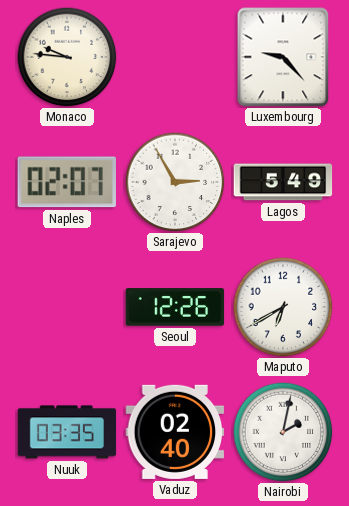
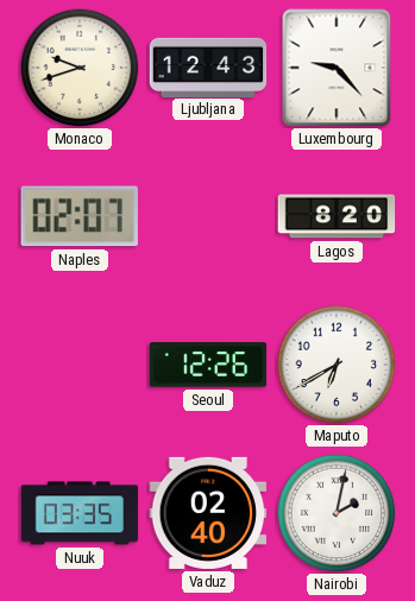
Monaco: 9:46 -> 9:42
Ljubljana: none -> 12:43
Sarajevo: 2:55 -> none
Lagos: 5:49 -> 8:20
